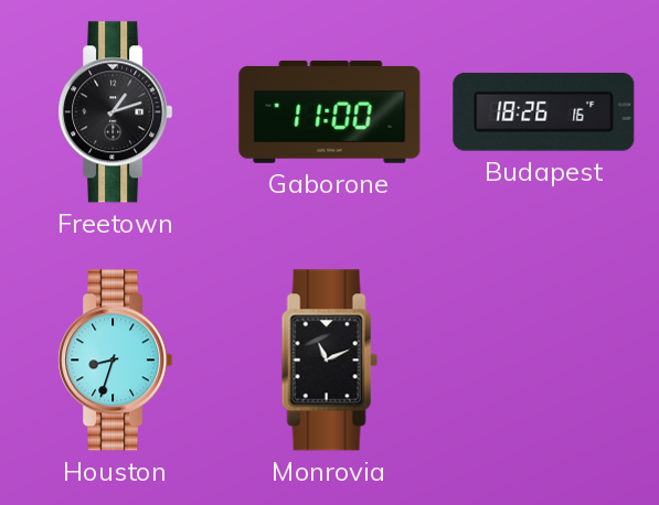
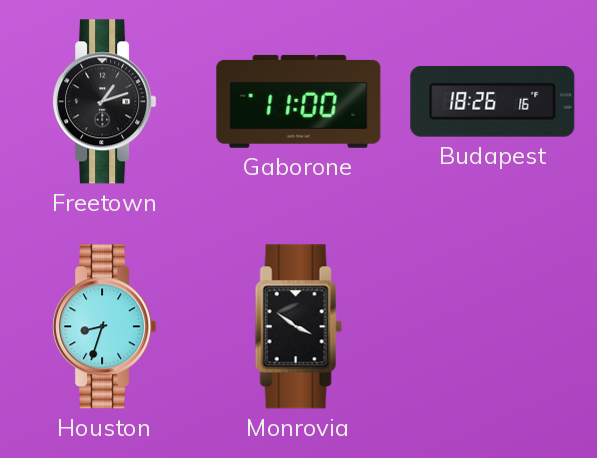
Monrovia: 11:11 -> 3:51
